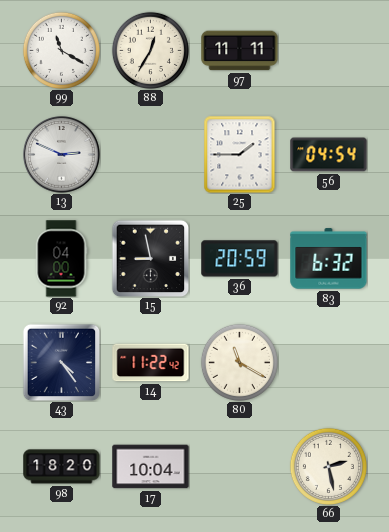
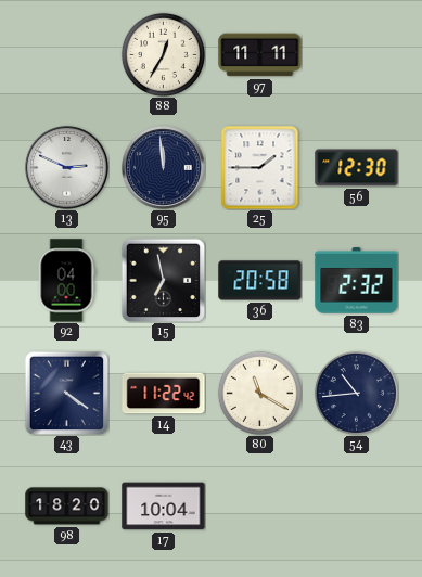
99: 11:20 -> none
95: none -> 11:59
56: 04:54 -> 12:30
15: 8:58 -> 6:58
36: 20:59 -> 20:58
83: 6:32 -> 2:32
43: 4:24 -> 4:21
54: none -> 10:44
66: 2:28 -> none
